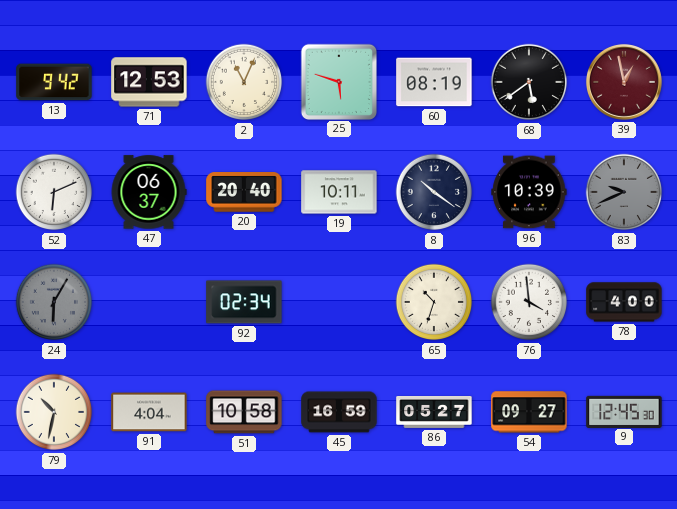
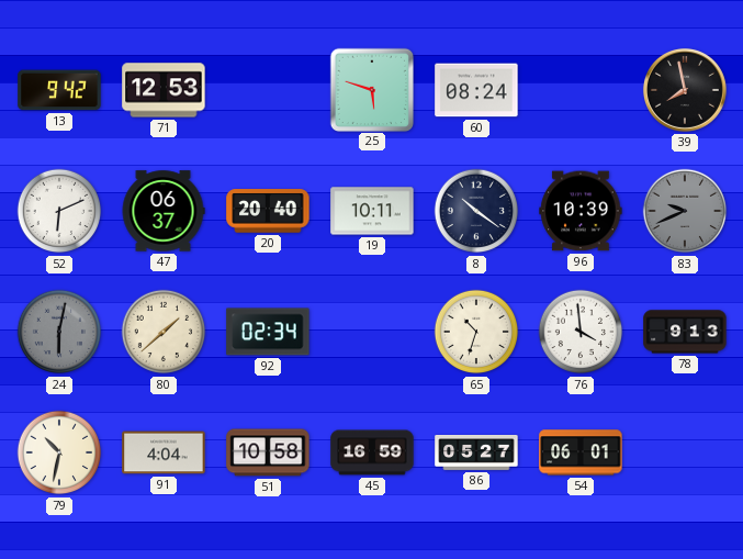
2: 11:04 -> none
60: 08:19 -> 08:24
68: 5:39 -> none
39: 12:58 -> 7:58
39 dial: burgundy -> black
24: 6:05 -> 6:02
80: none -> 1:38
78: 4:00 -> 9:13
54: 09:27 -> 06:01
9: 12:45 -> none
